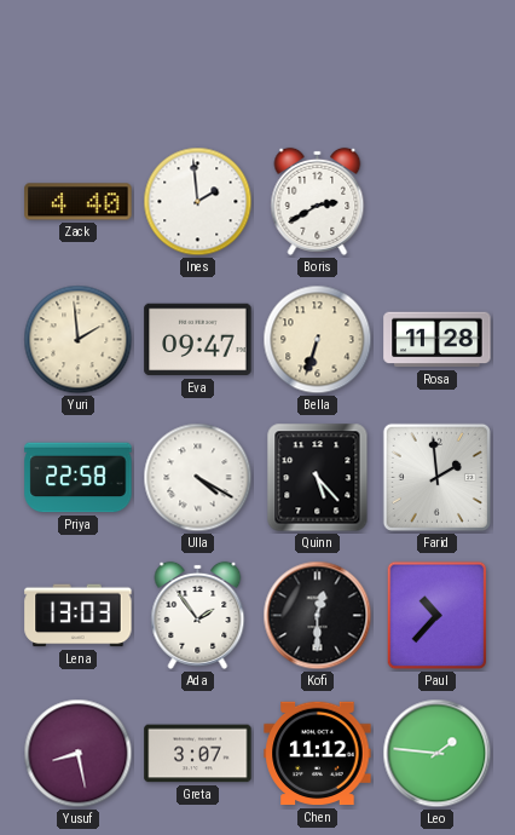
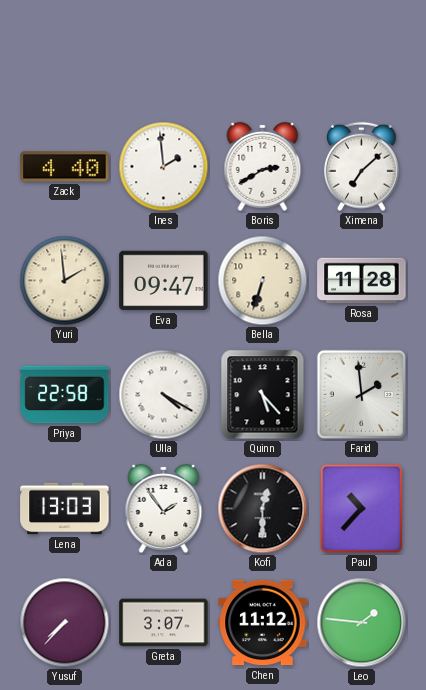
Ximena: none -> 7:08
Yusuf: 8:28 -> 7:37
